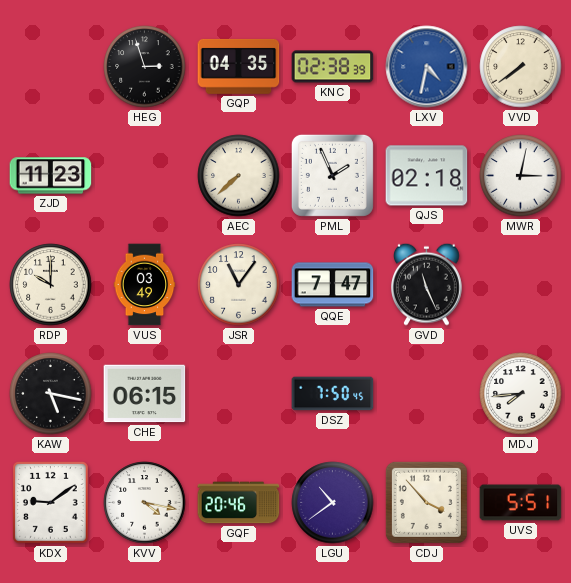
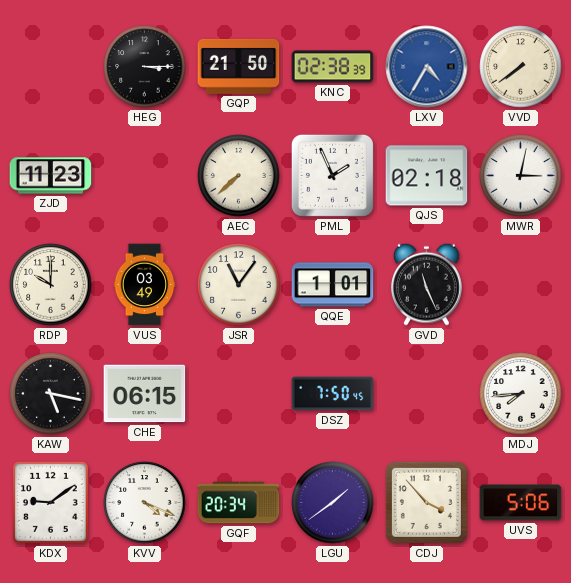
HEG: 2:57 -> 3:15
GQP: 04:35 -> 21:50
LXV: 4:32 -> 4:35
QQE: 7:47 -> 1:01
KVV: 4:17 -> 4:19
GQF: 20:46 -> 20:34
LGU: 10:39 -> 1:39
UVS: 5:51 -> 5:06
